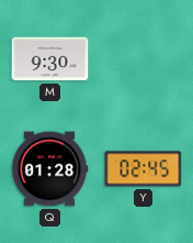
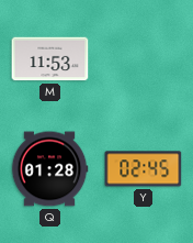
M: 9:30 -> 11:53
